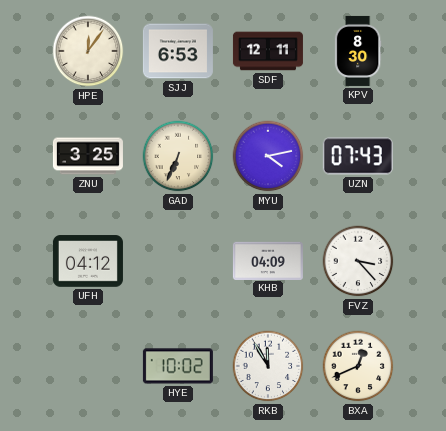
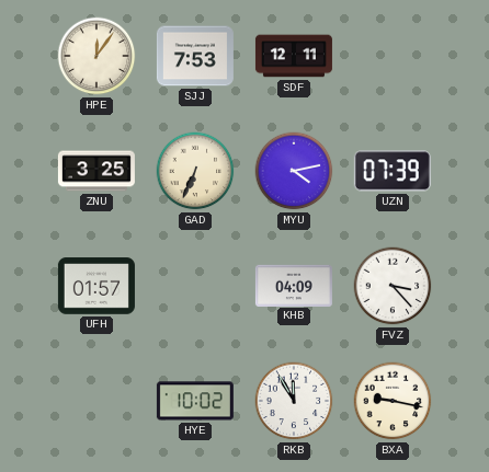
SJJ: 6:53 -> 7:53
KPV: 8:30 -> none
UZN: 07:43 -> 07:39
UFH: 04:12 -> 01:57
BXA: 12:41 -> 9:17
